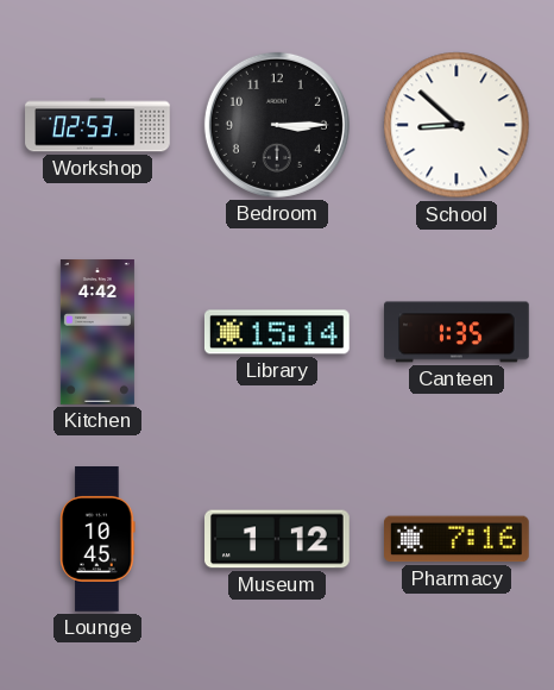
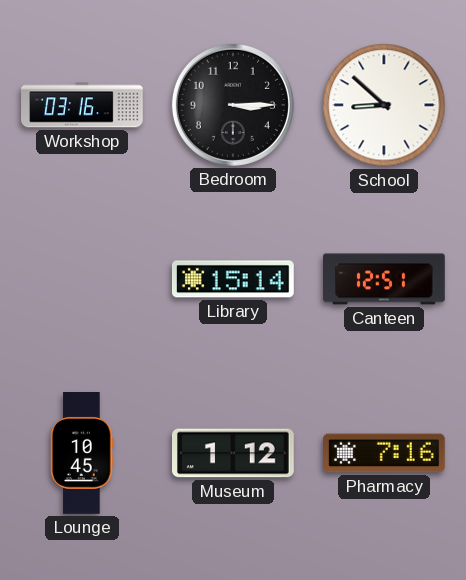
Workshop: 02:53 -> 03:16
Kitchen: 4:42 -> none
Canteen: 1:35 -> 12:51
